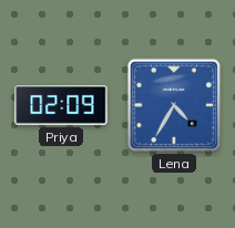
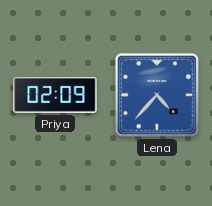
Lena: 4:35 -> 4:37
